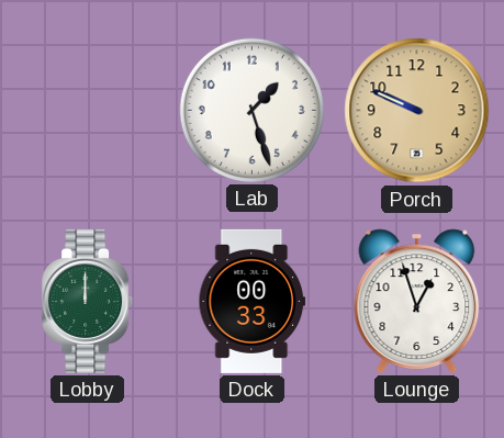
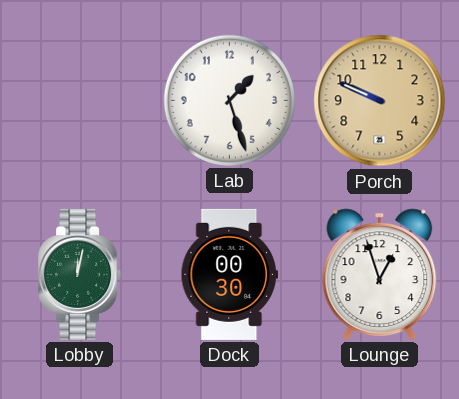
Lobby: 12:00 -> 12:02
Dock: 00:33 -> 00:30
